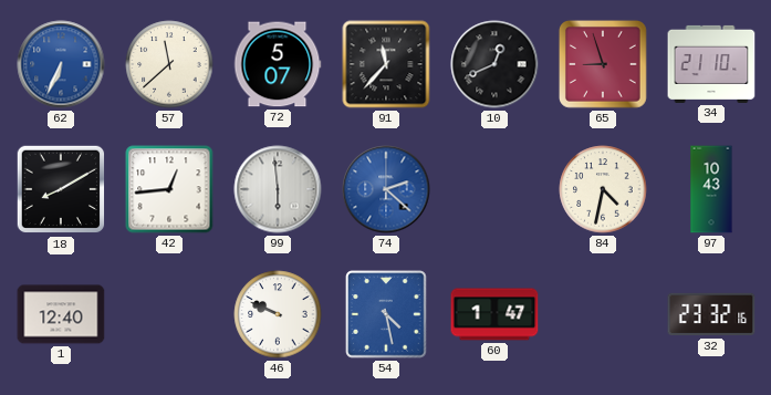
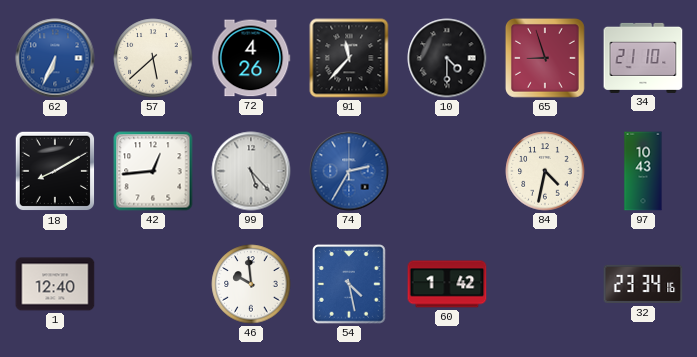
57: 11:38 -> 5:38
72: 5:07 -> 4:26
10: 12:41 -> 4:30
99: 5:59 -> 5:23
74: 2:22 -> 2:35
46: 9:49 -> 9:59
60: 1:47 -> 1:42
32: 23:32 -> 23:34
